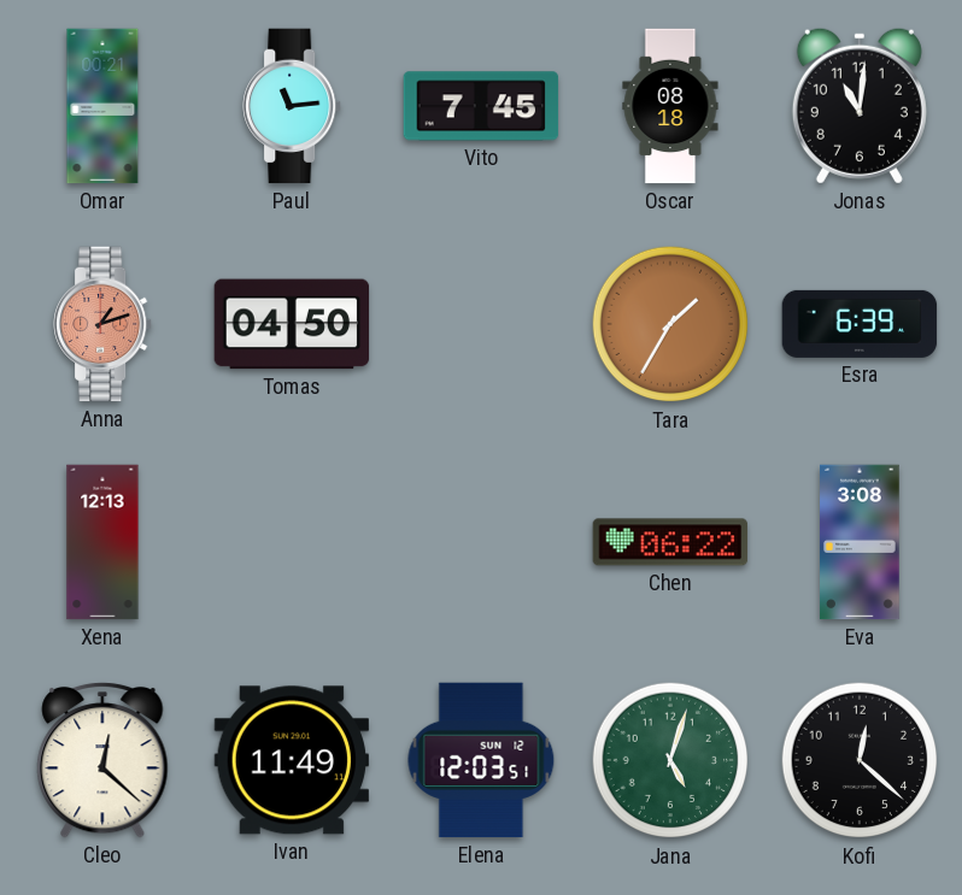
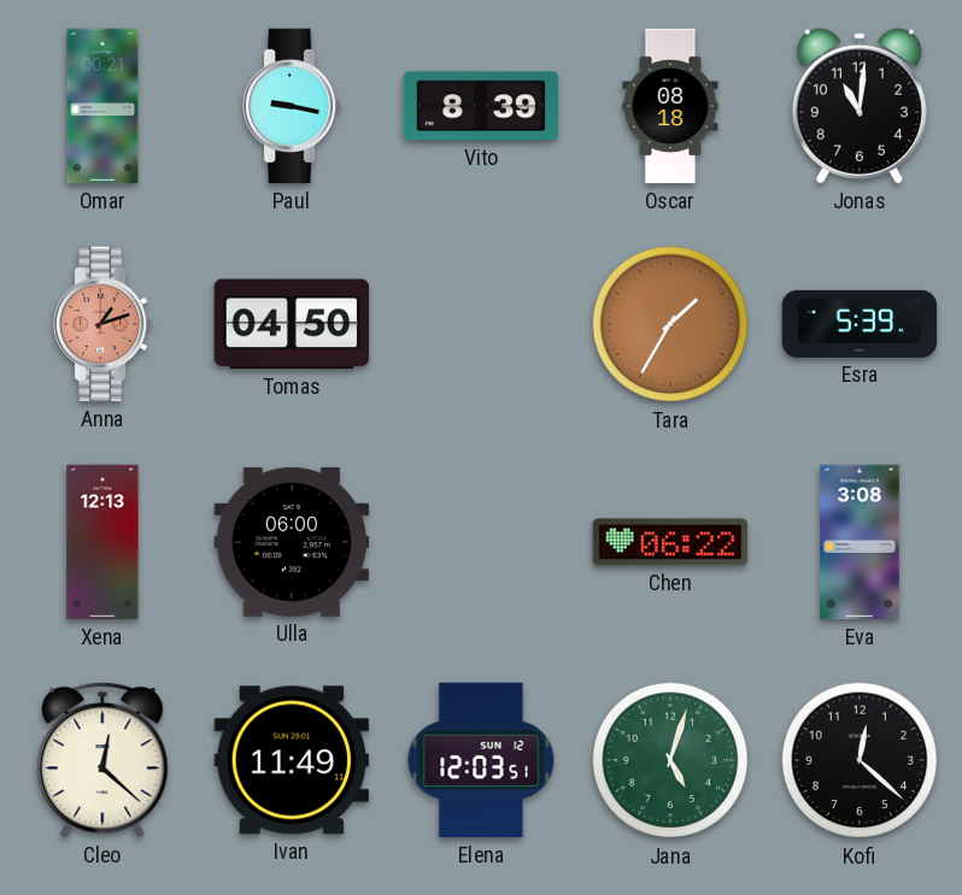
Paul: 11:14 -> 9:17
Vito: 7:45 -> 8:39
Esra: 6:39 -> 5:39
Ulla: none -> 06:00
